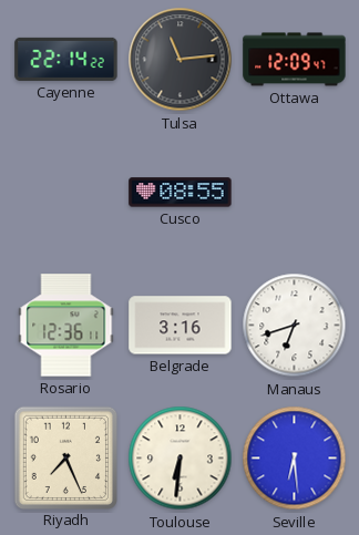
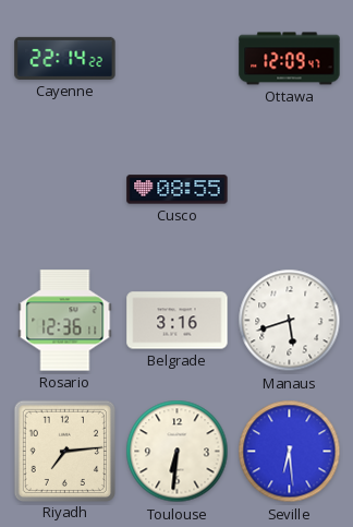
Tulsa: 11:14 -> none
Manaus: 6:42 -> 5:42
Riyadh: 7:26 -> 7:14
